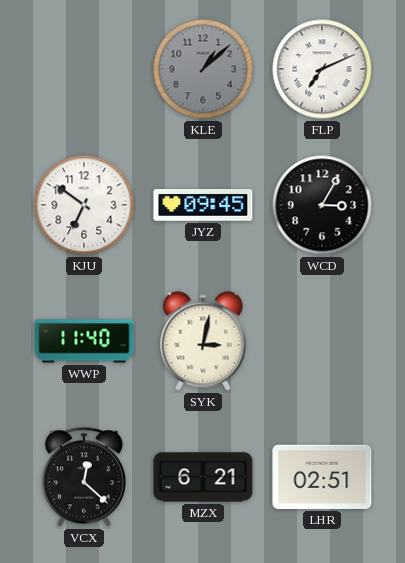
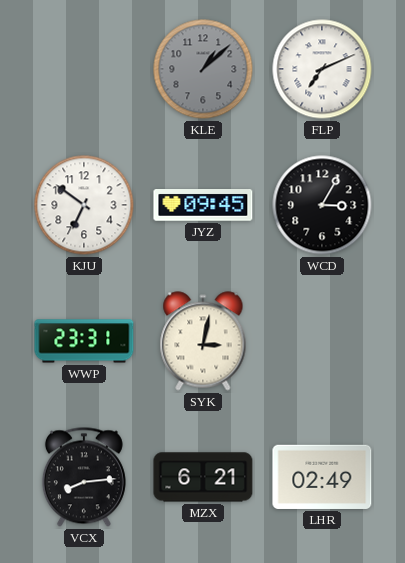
WWP: 11:40 -> 23:31
VCX: 12:22 -> 8:14
LHR: 02:51 -> 02:49
